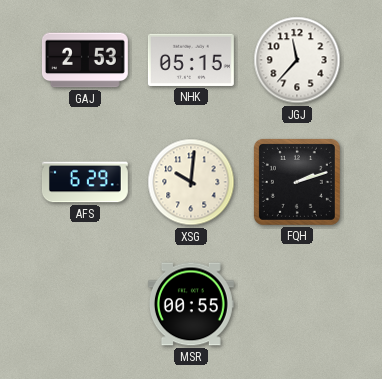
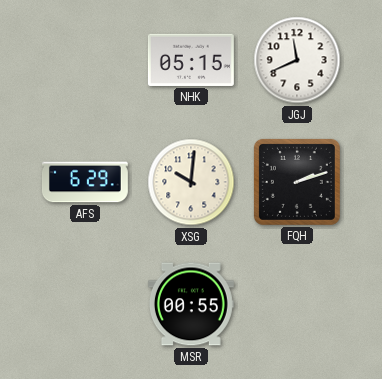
GAJ: 2:53 -> none
JGJ: 11:37 -> 11:41
